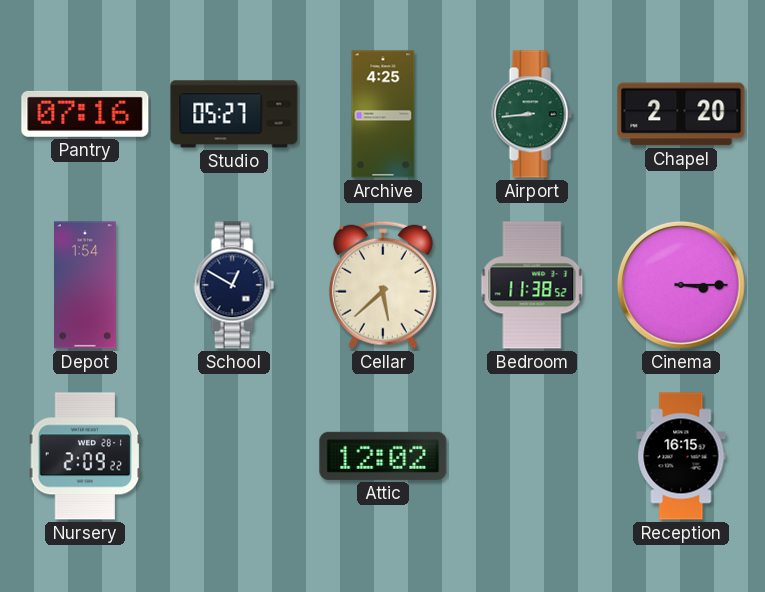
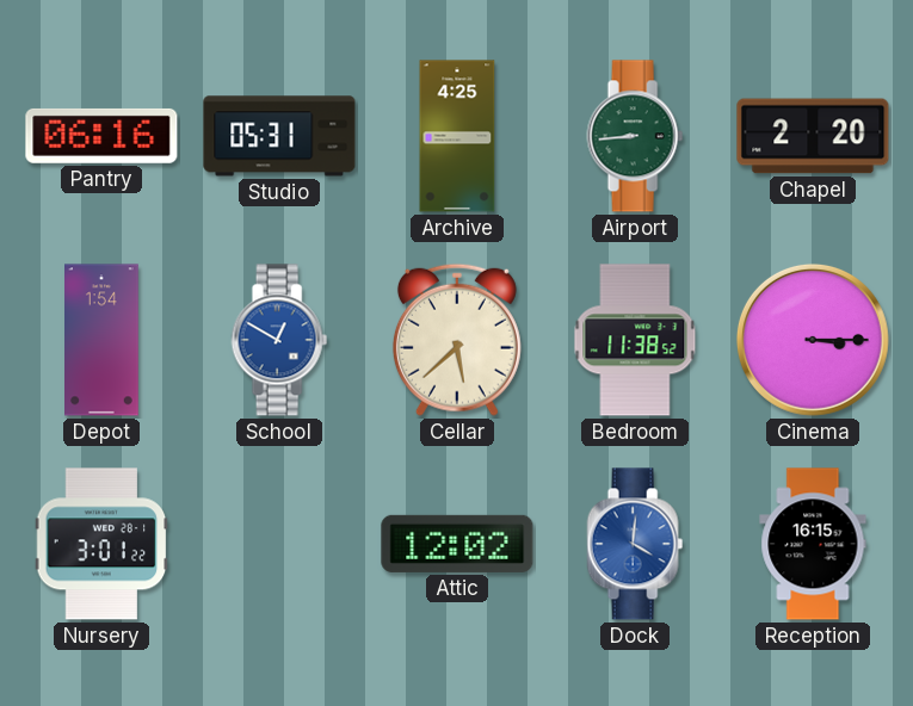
Pantry: 07:16 -> 06:16
Studio: 05:27 -> 05:31
School dial: navy -> blue
Nursery: 2:09 -> 3:01
Dock: none -> 4:01
